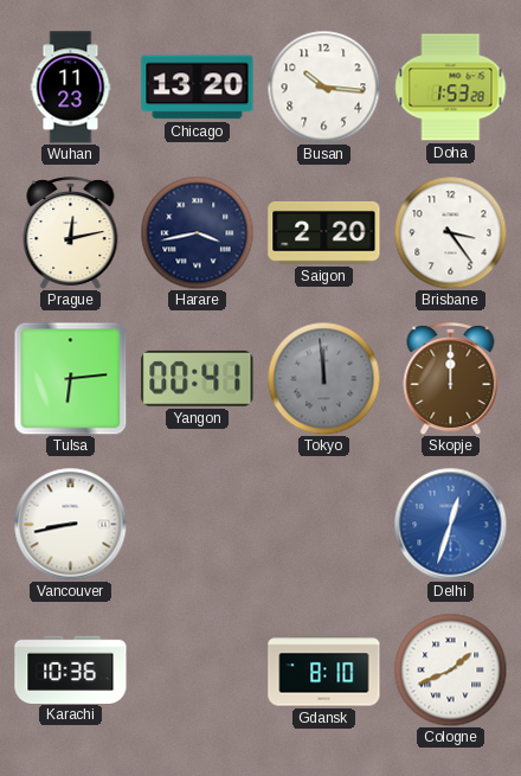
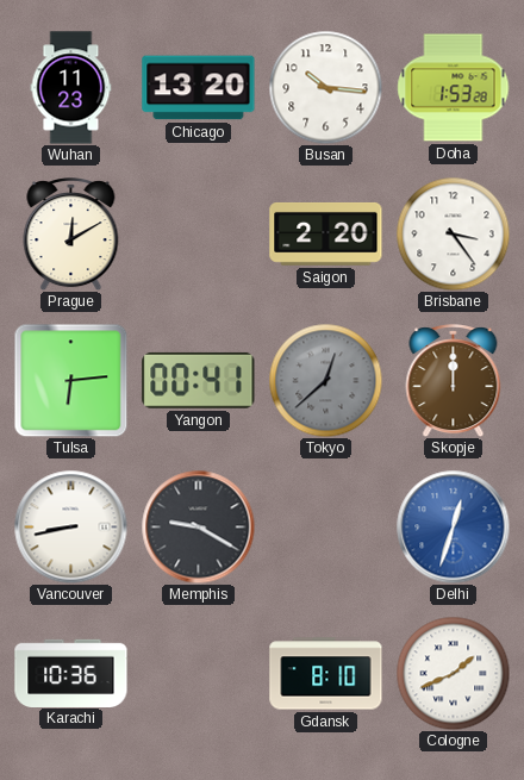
Prague: 12:13 -> 12:10
Harare: 3:43 -> none
Tokyo: 11:59 -> 12:38
Memphis: none -> 9:20
